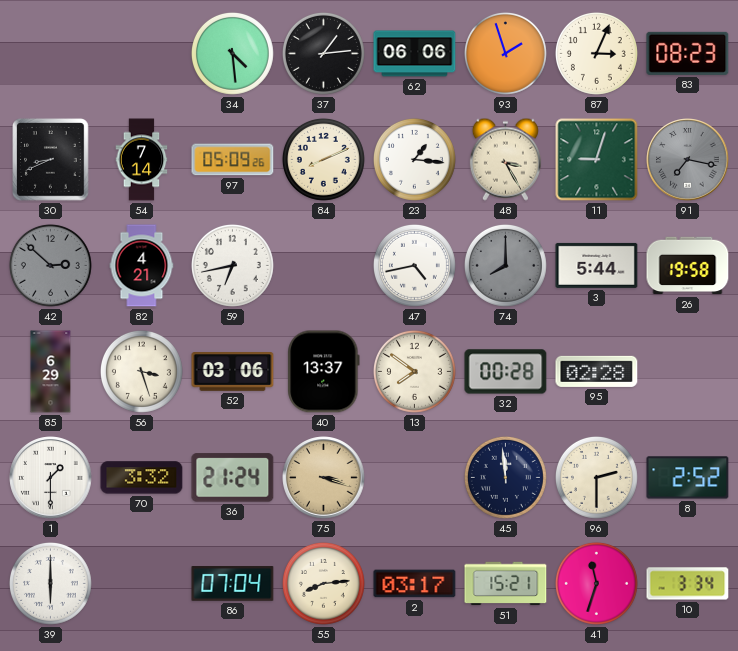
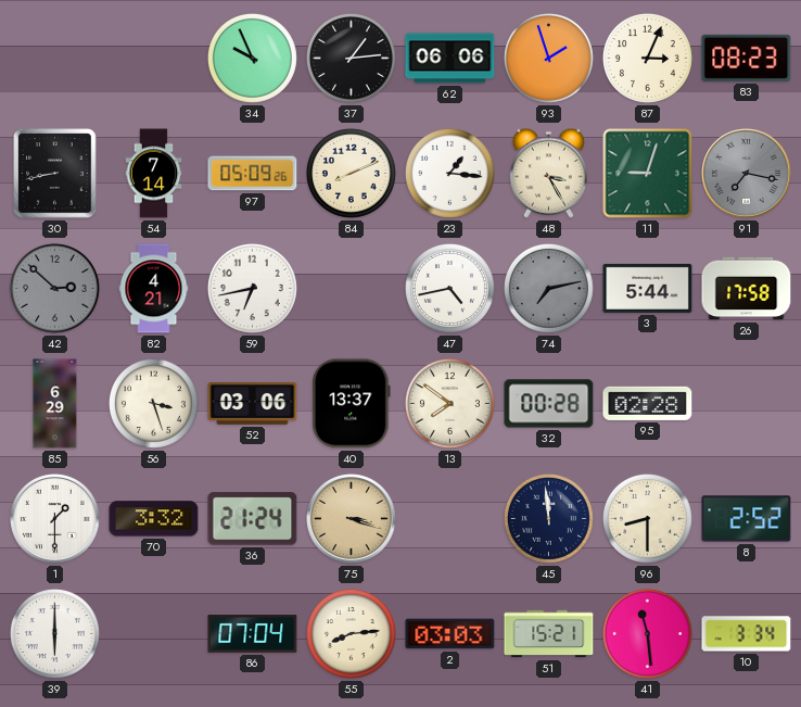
34: 4:29 -> 9:56
30: 8:41 -> 8:43
74: 8:00 -> 7:13
26: 19:58 -> 17:58
96: 2:30 -> 8:30
2: 03:17 -> 03:03
41: 11:33 -> 11:29
